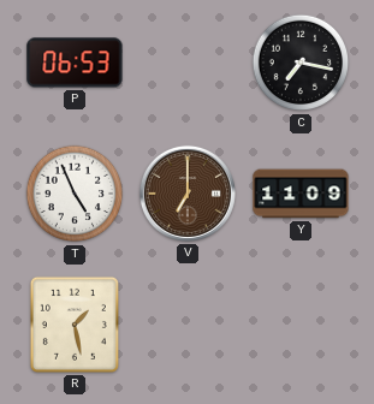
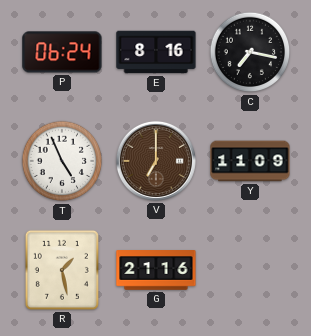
P: 06:53 -> 06:24
E: none -> 8:16
G: none -> 21:16
